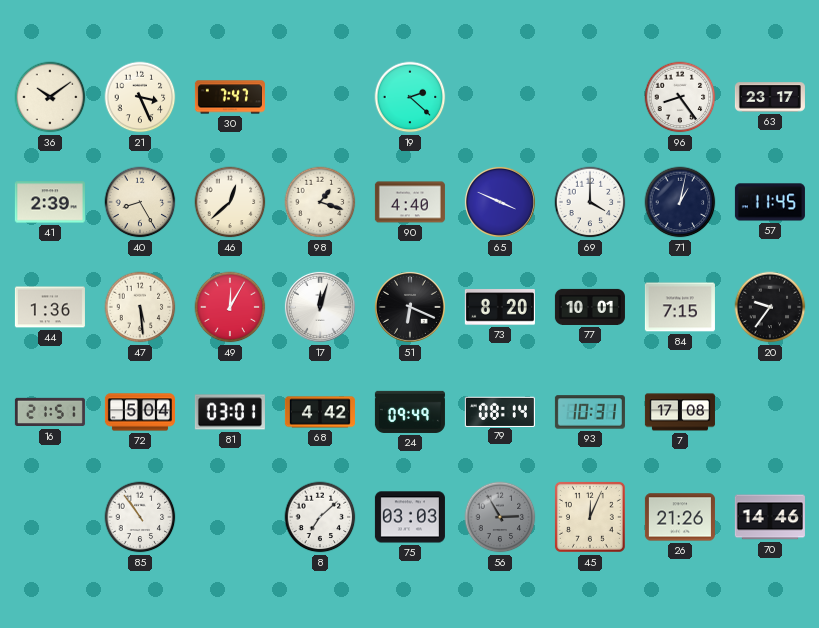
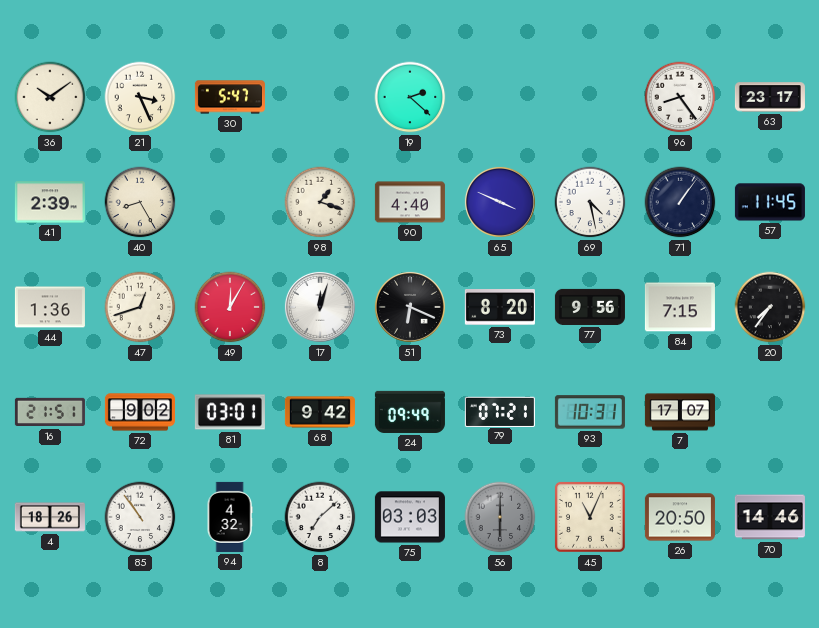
30: 7:47 -> 5:47
46: 12:38 -> none
69: 4:00 -> 4:28
71: 1:02 -> 1:06
47: 5:29 -> 12:42
77: 10:01 -> 9:56
20: 9:36 -> 7:36
72: 5:04 -> 9:02
68: 4:42 -> 9:42
79: 08:14 -> 07:21
7: 17:08 -> 17:07
4: none -> 18:26
94: none -> 4:32
56: 2:55 -> 6:00
45: 12:04 -> 11:04
26: 21:26 -> 20:50
